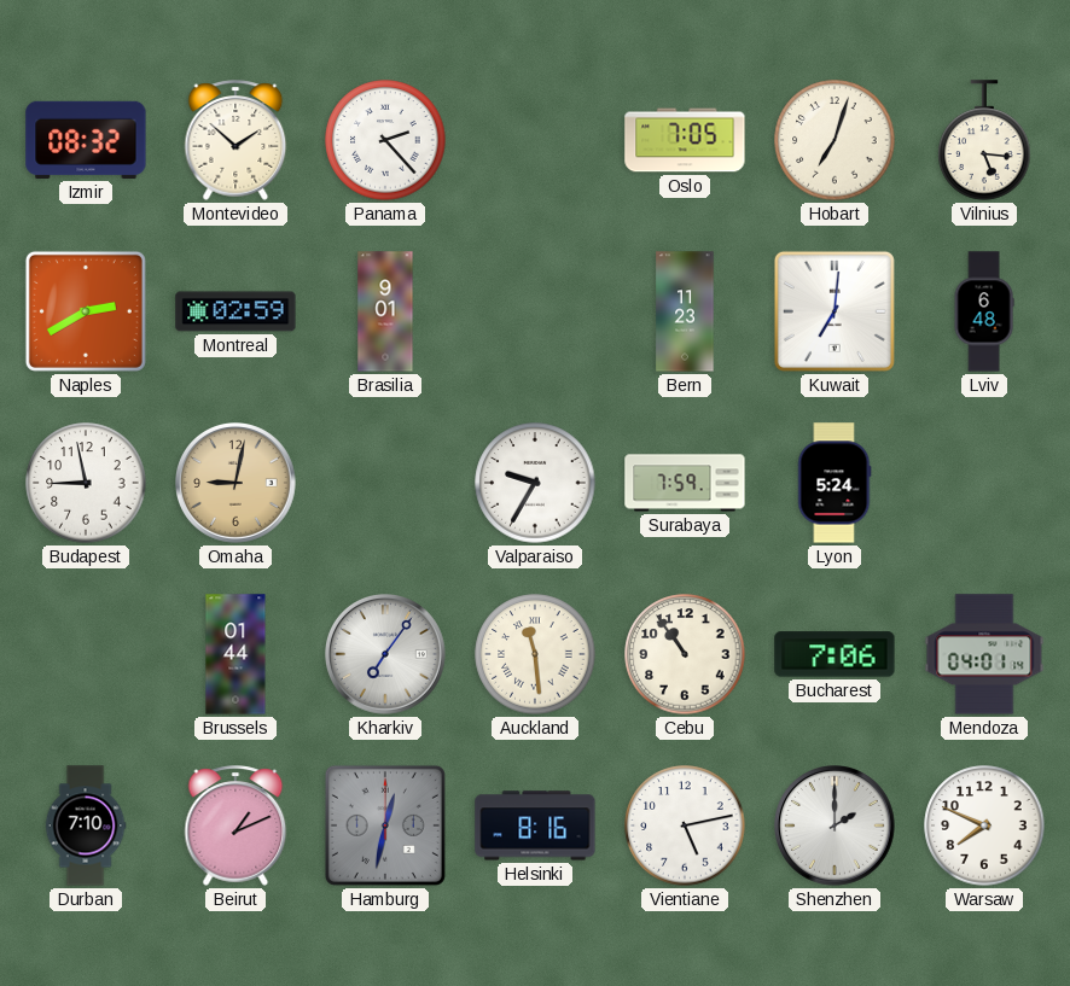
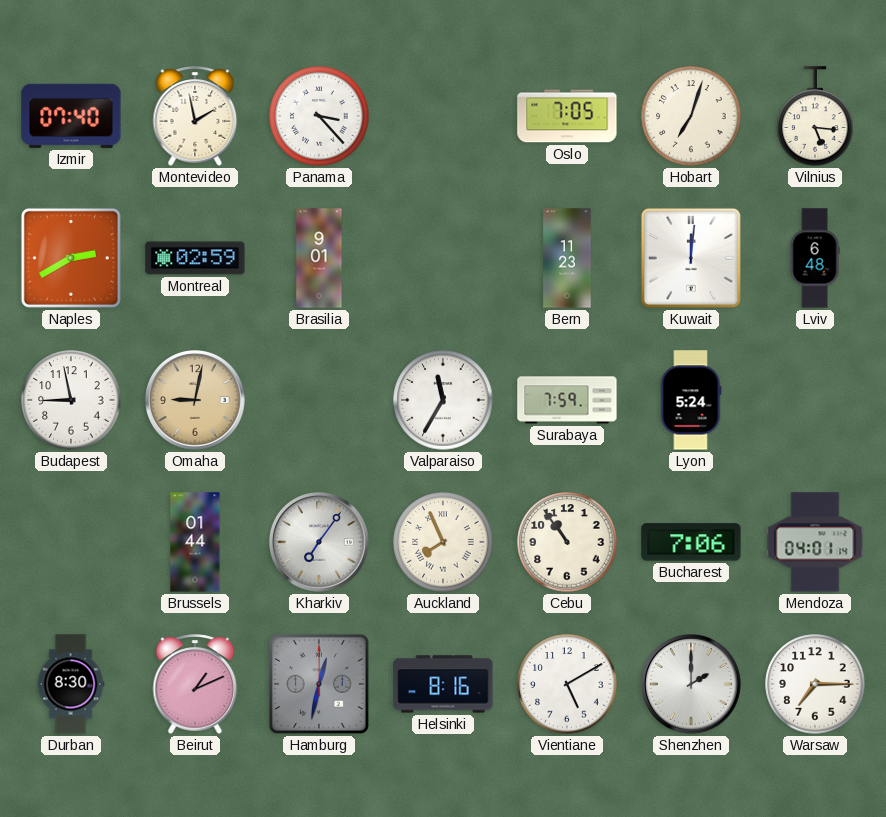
Izmir: 08:32 -> 07:40
Montevideo: 1:52 -> 1:58
Panama: 2:23 -> 3:23
Kuwait: 7:01 -> 12:01
Valparaiso: 9:35 -> 11:35
Auckland: 11:29 -> 7:56
Durban: 7:10 -> 8:30
Vientiane: 5:13 -> 5:10
Warsaw: 7:49 -> 7:15
